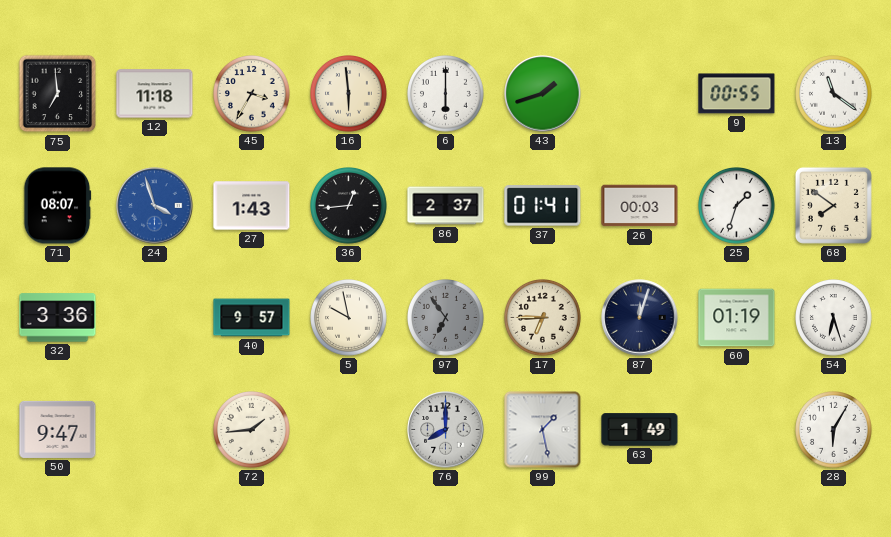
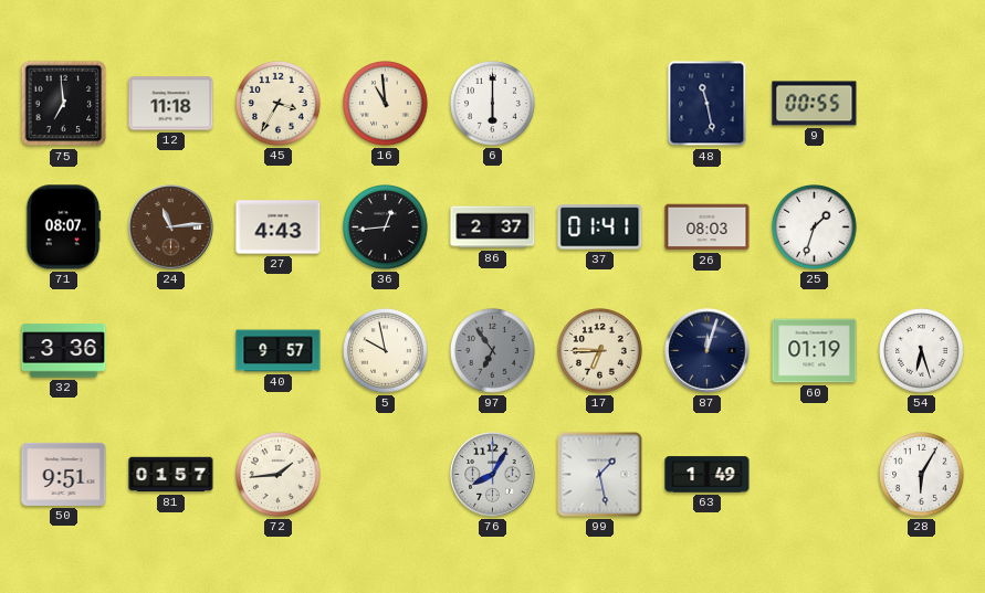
16: 5:59 -> 10:59
43: 1:42 -> none
48: none -> 11:28
13: 11:21 -> none
24: 3:57 -> 11:14
24 dial: blue -> brown
27: 1:43 -> 4:43
26: 00:03 -> 08:03
68: 7:51 -> none
50: 9:47 -> 9:51
81: none -> 01:57
76: 8:00 -> 8:05
